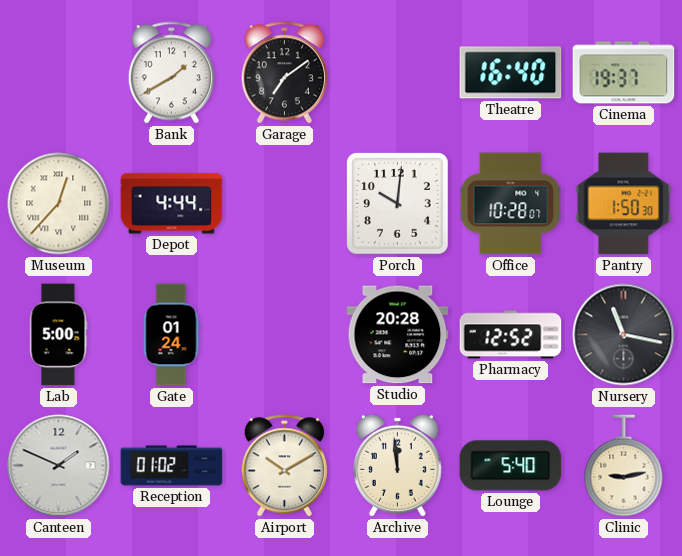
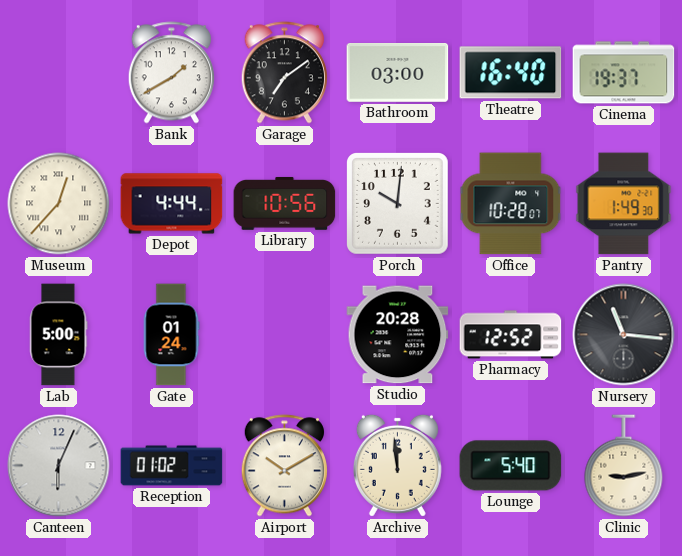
Bathroom: none -> 03:00
Library: none -> 10:56
Pantry: 1:50 -> 1:49
Nursery: 11:17 -> 11:16
Canteen: 1:49 -> 6:04
